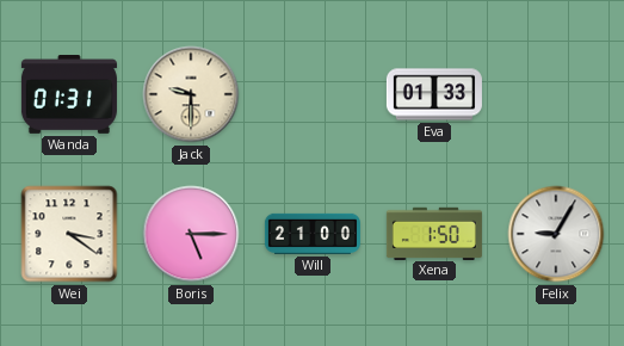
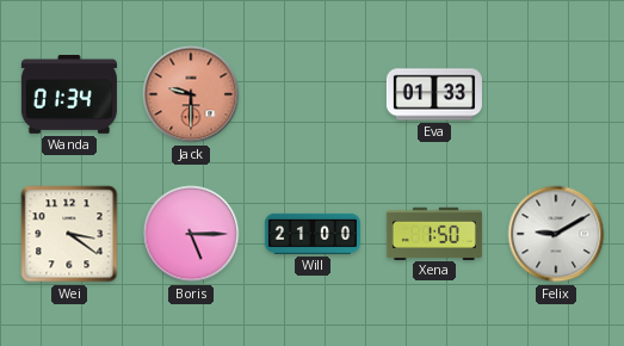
Wanda: 01:31 -> 01:34
Jack dial: cream -> salmon
Felix: 9:05 -> 9:10
